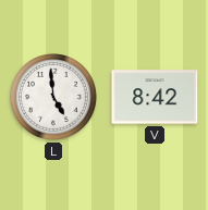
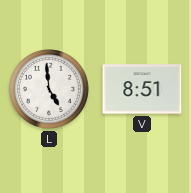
V: 8:42 -> 8:51
